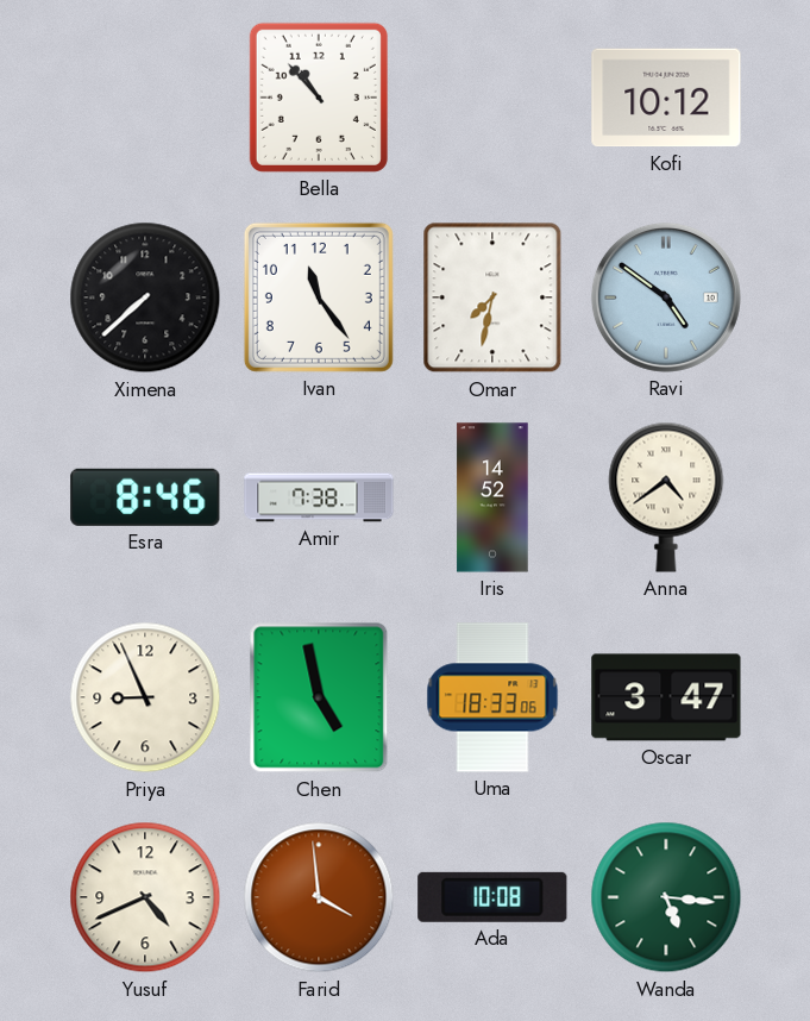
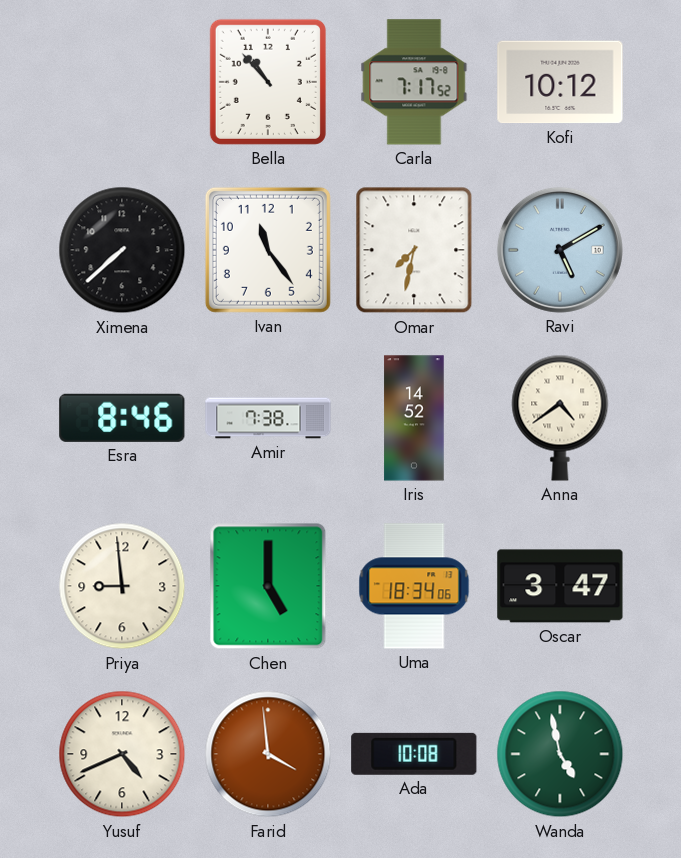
Carla: none -> 7:17
Ravi: 4:51 -> 5:10
Priya: 8:56 -> 8:59
Chen: 4:58 -> 5:00
Uma: 18:33 -> 18:34
Wanda: 5:16 -> 4:58
